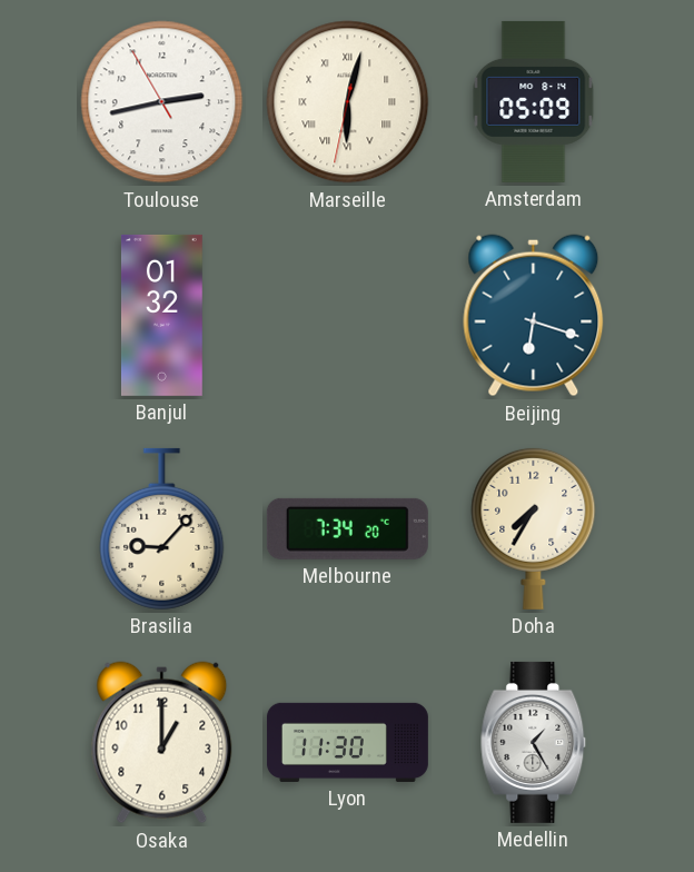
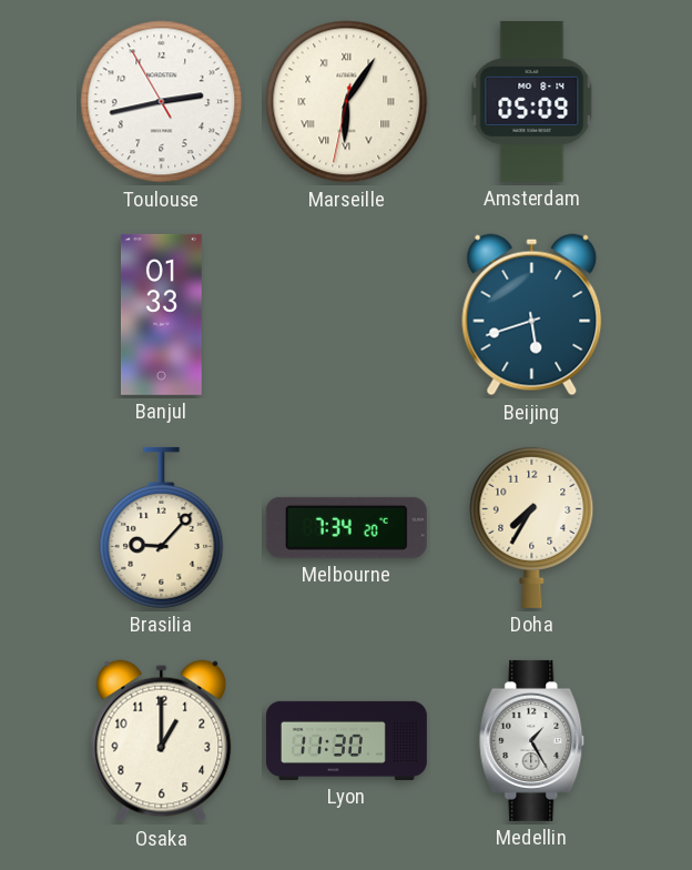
Marseille: 6:02 -> 6:05
Banjul: 01:32 -> 01:33
Beijing: 6:18 -> 5:42
